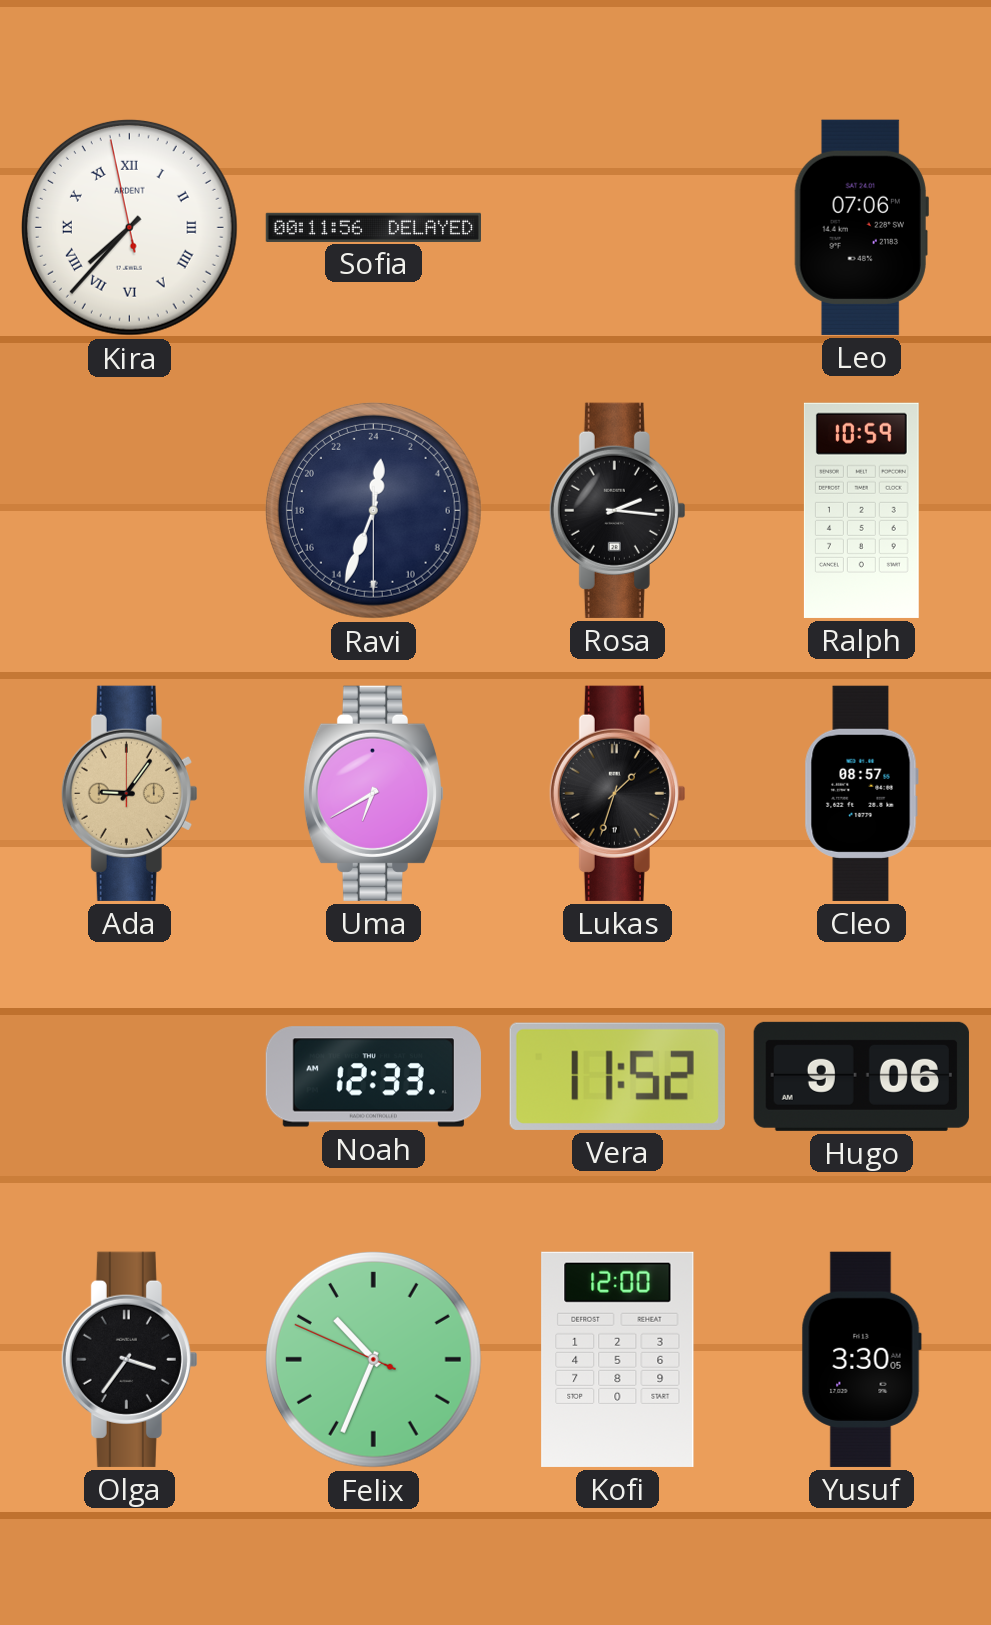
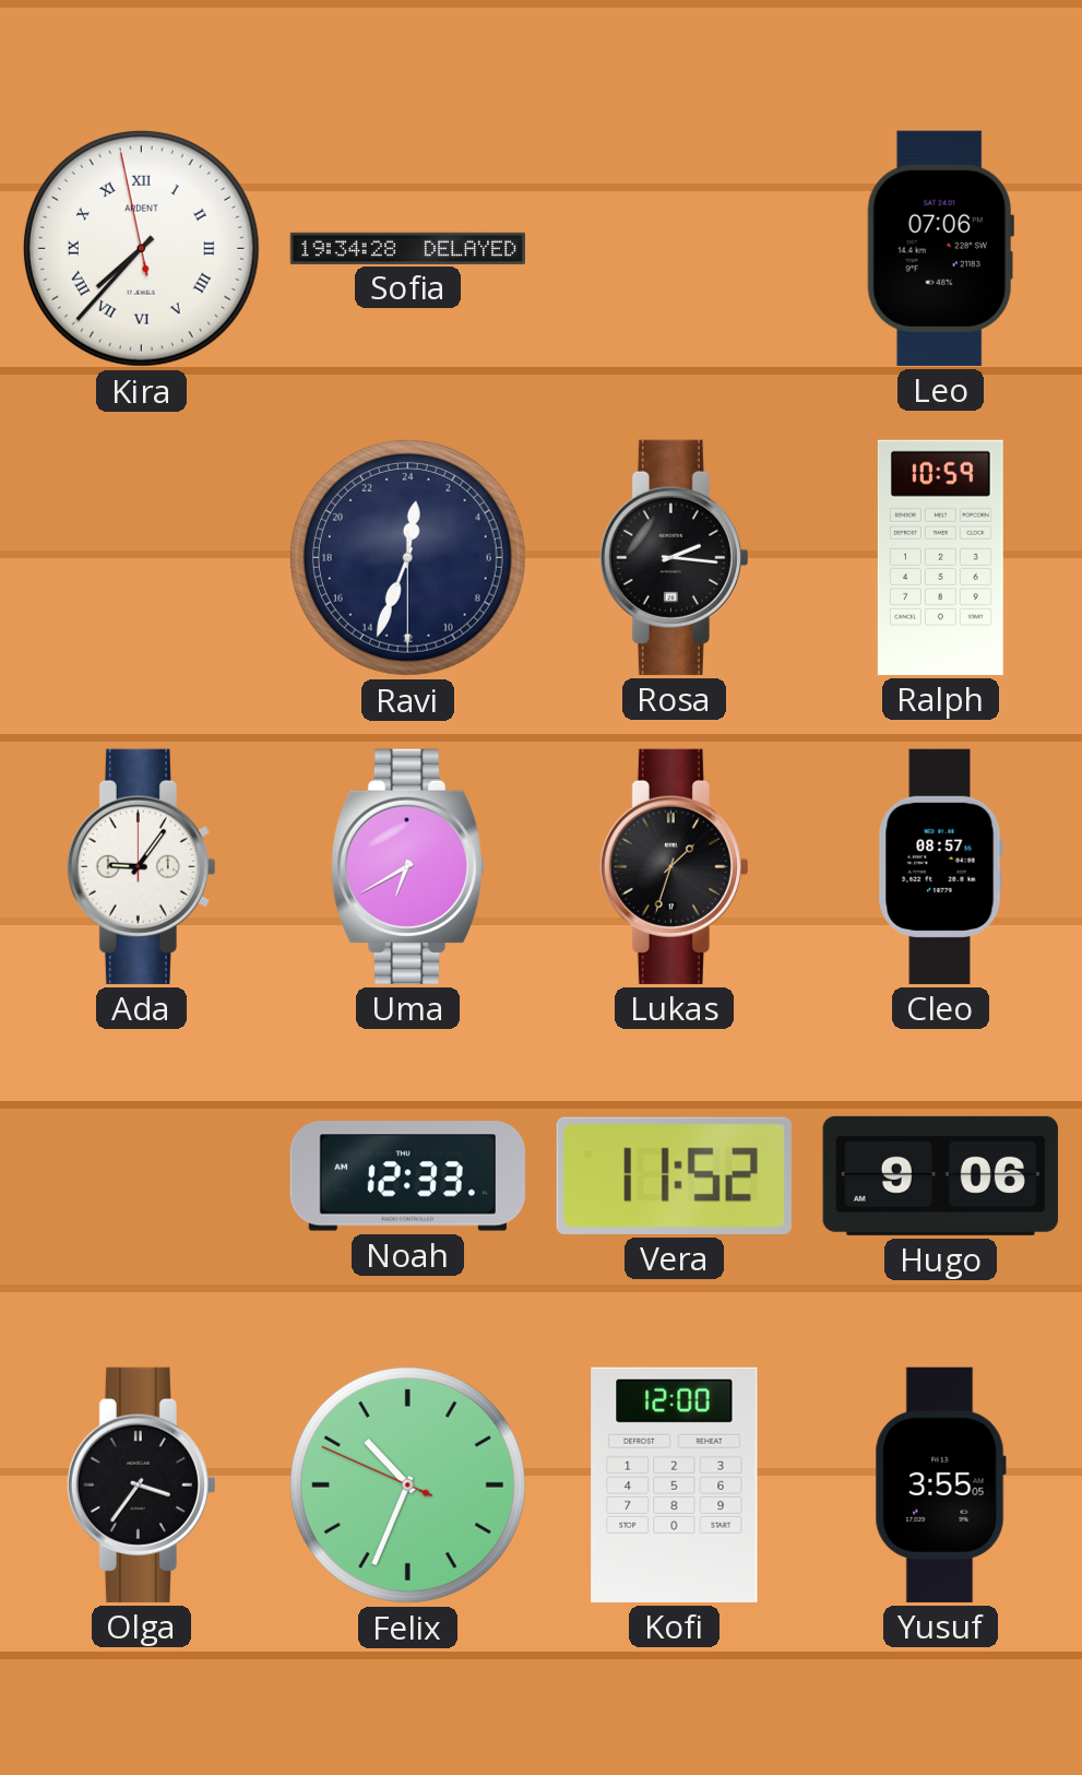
Sofia: 00:11 -> 19:34
Ada dial: champagne -> white
Yusuf: 3:30 -> 3:55
